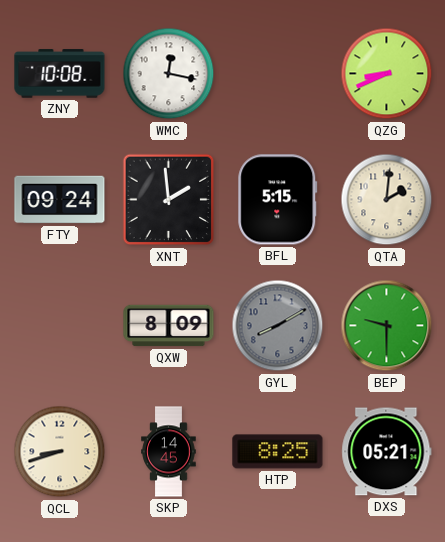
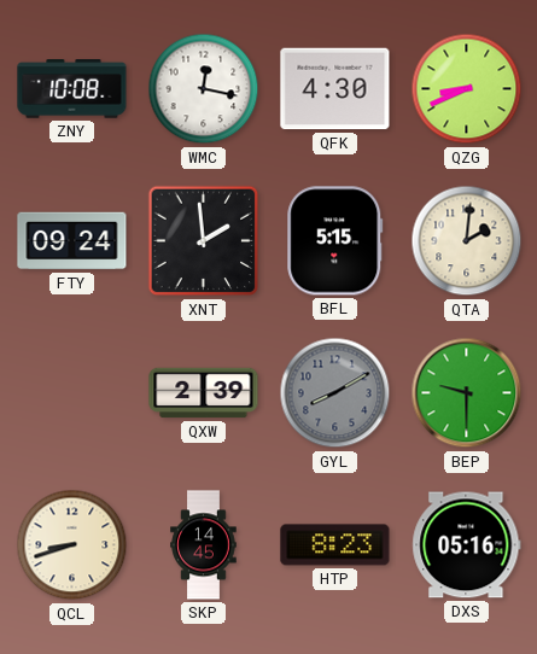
QFK: none -> 4:30
QXW: 8:09 -> 2:39
HTP: 8:25 -> 8:23
DXS: 05:21 -> 05:16
